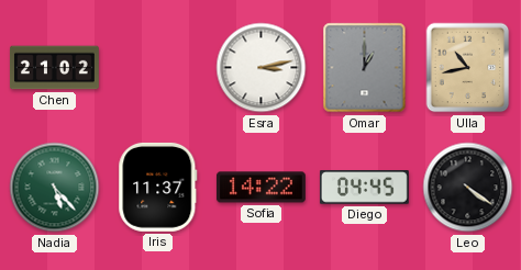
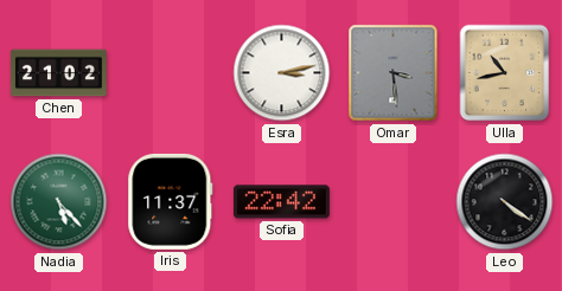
Omar: 1:00 -> 3:29
Sofia: 14:22 -> 22:42
Diego: 04:45 -> none
